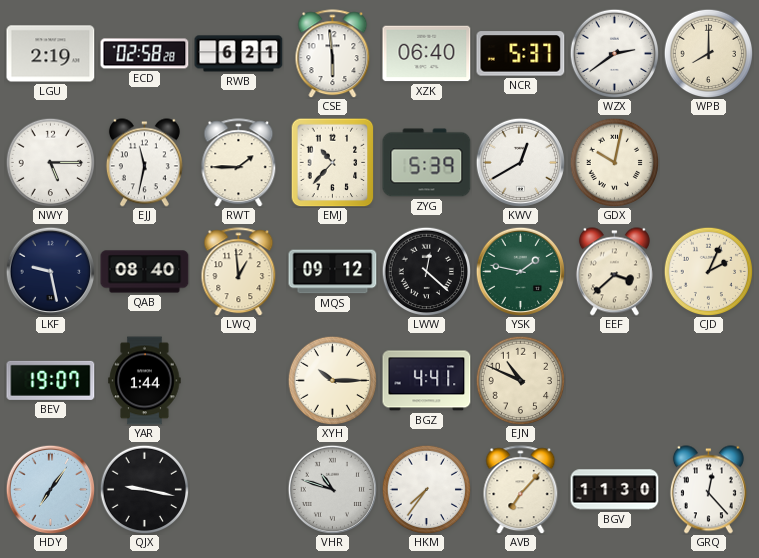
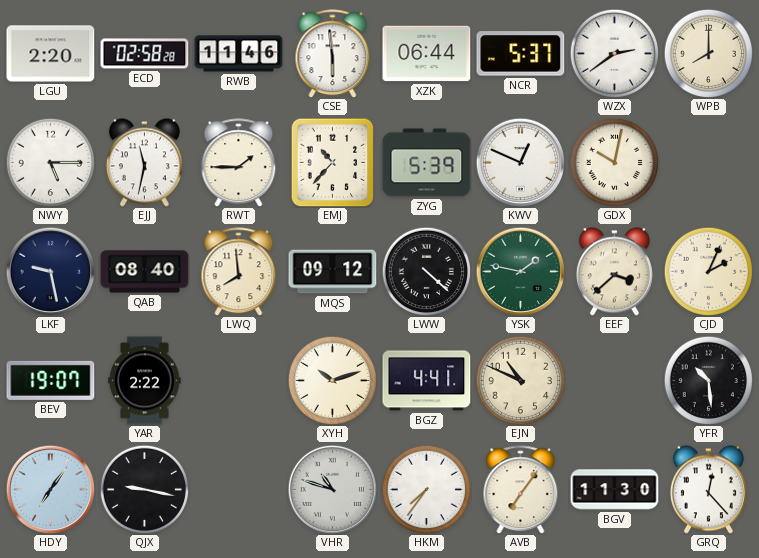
LGU: 2:19 -> 2:20
RWB: 6:21 -> 11:46
XZK: 06:40 -> 06:44
KWV: 12:40 -> 12:49
LWQ: 12:59 -> 7:59
LWW: 12:22 -> 4:22
YAR: 1:44 -> 2:22
XYH: 10:15 -> 10:12
YFR: none -> 10:29
AVB: 7:07 -> 7:06
